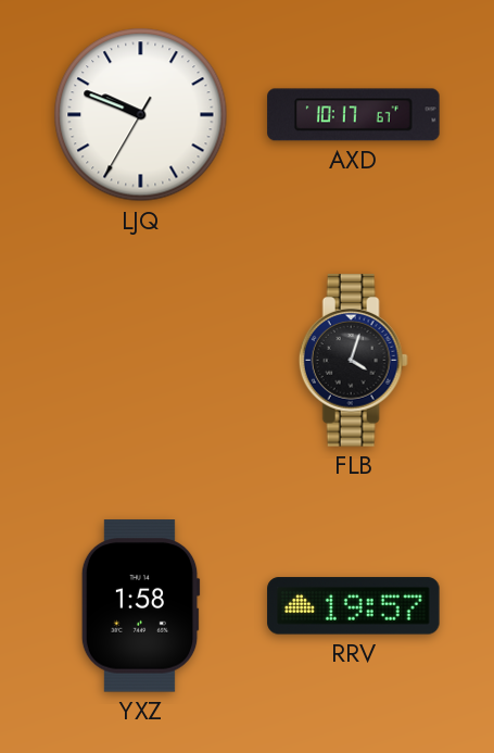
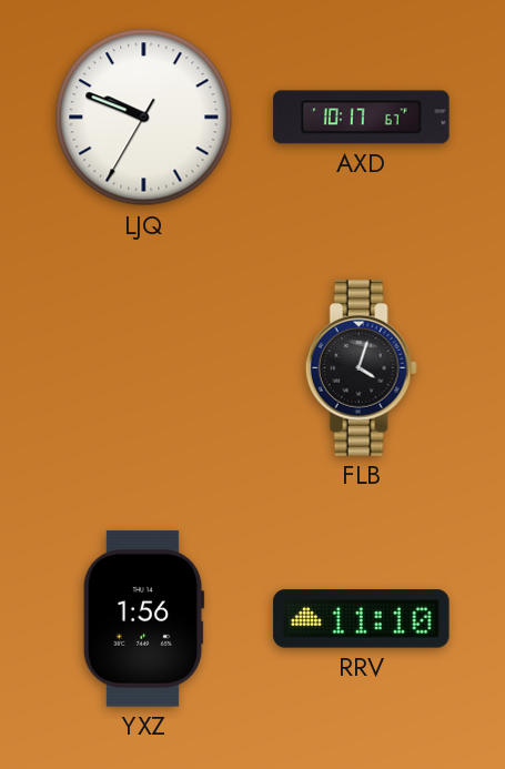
YXZ: 1:58 -> 1:56
RRV: 19:57 -> 11:10
